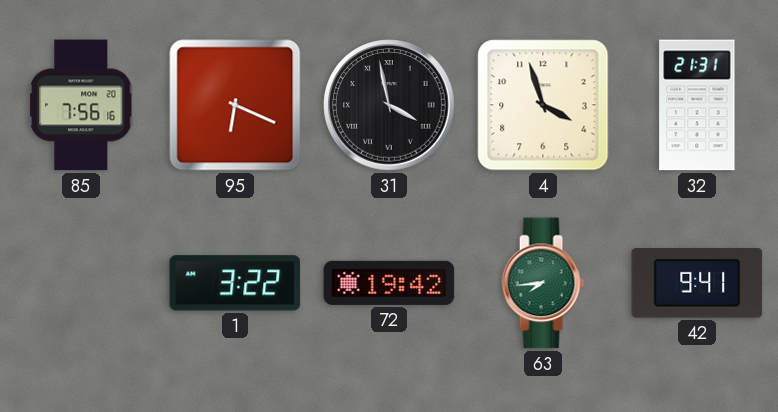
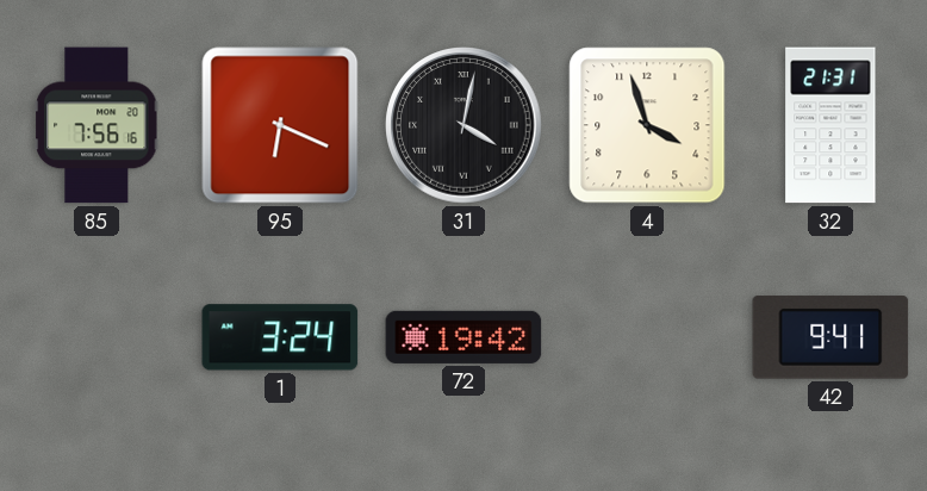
31: 3:58 -> 4:02
1: 3:22 -> 3:24
63: 7:44 -> none
